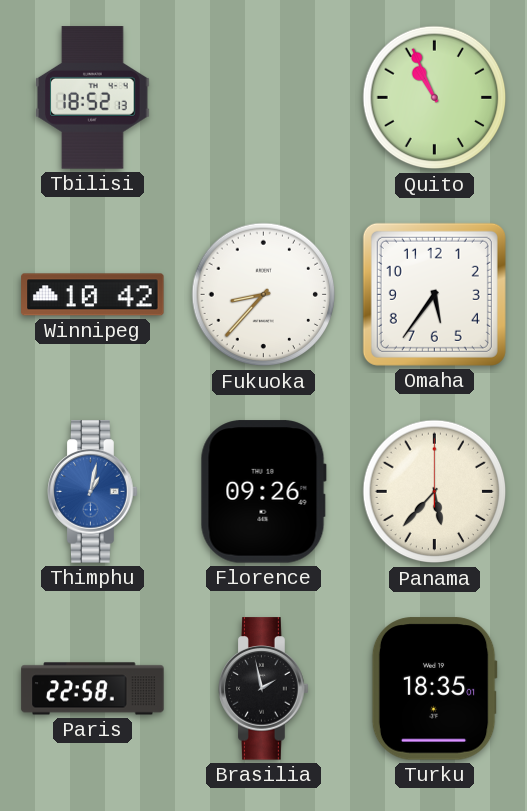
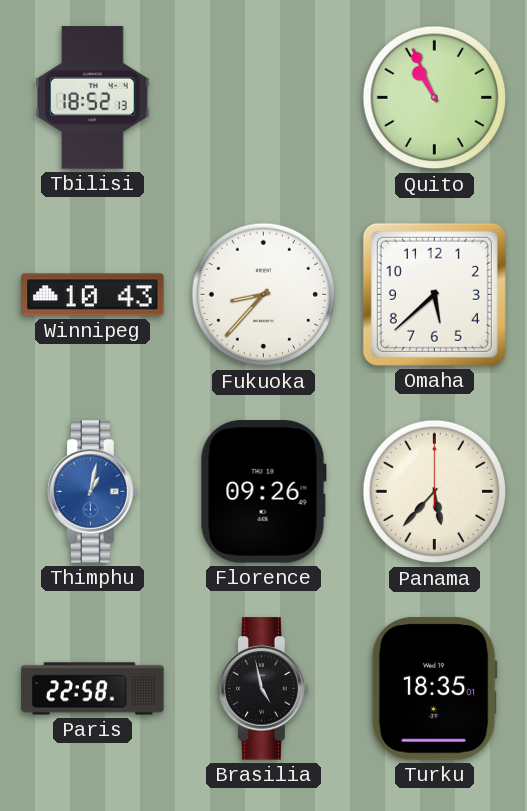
Winnipeg: 10:42 -> 10:43
Omaha: 5:36 -> 5:38
Brasilia: 1:58 -> 4:58
